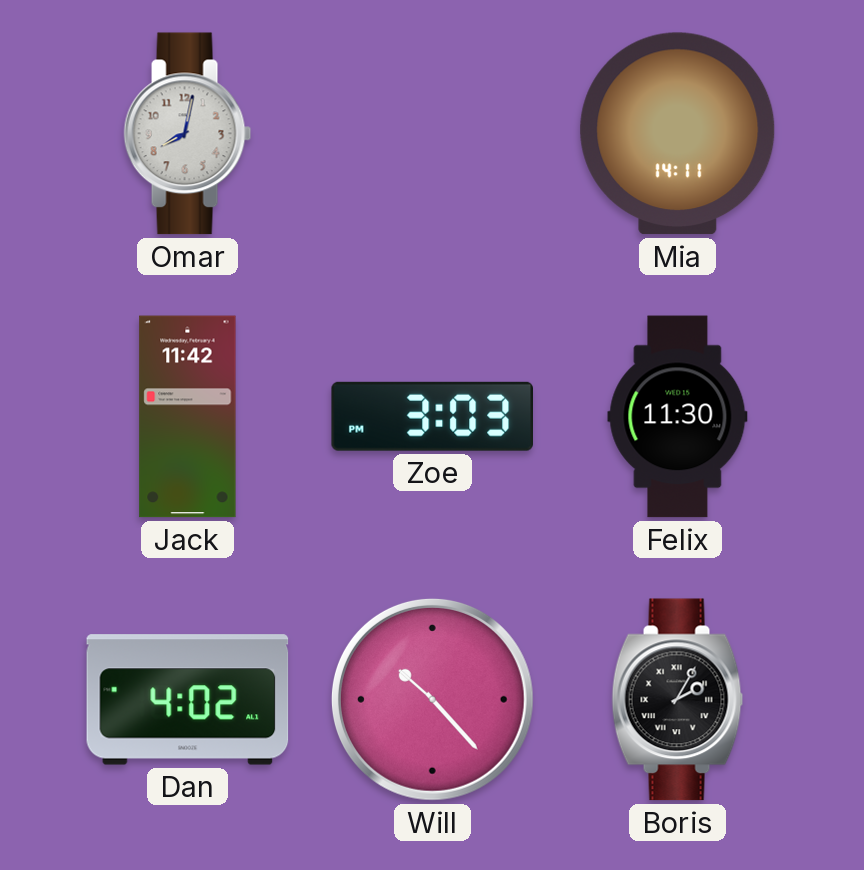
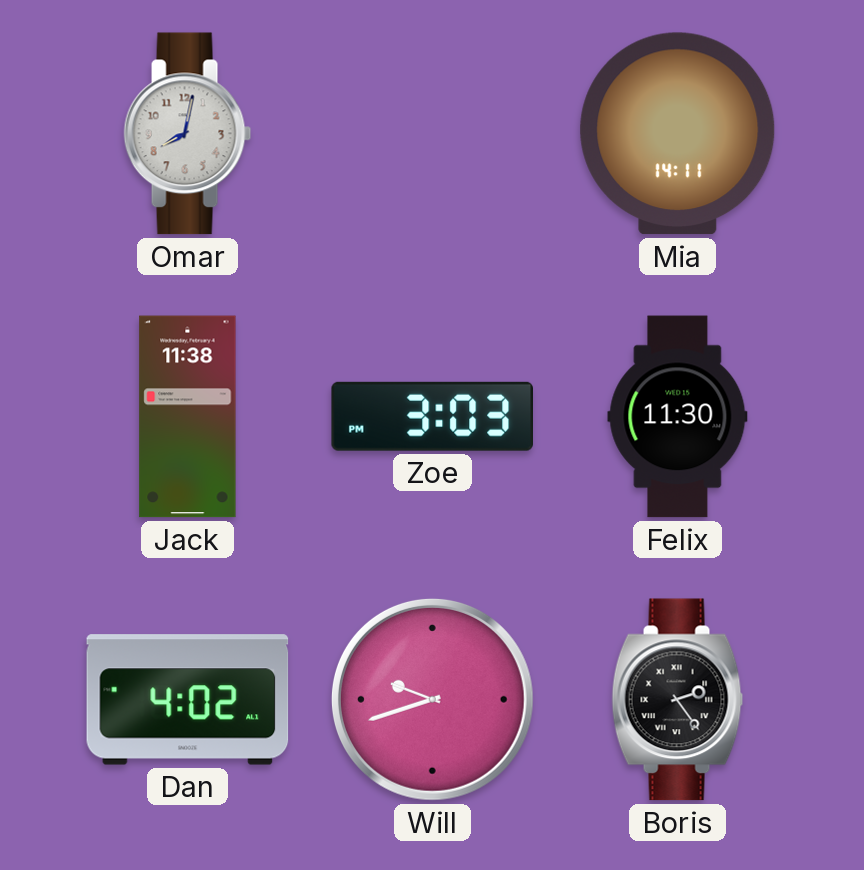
Jack: 11:42 -> 11:38
Will: 10:23 -> 9:42
Boris: 2:05 -> 2:24
